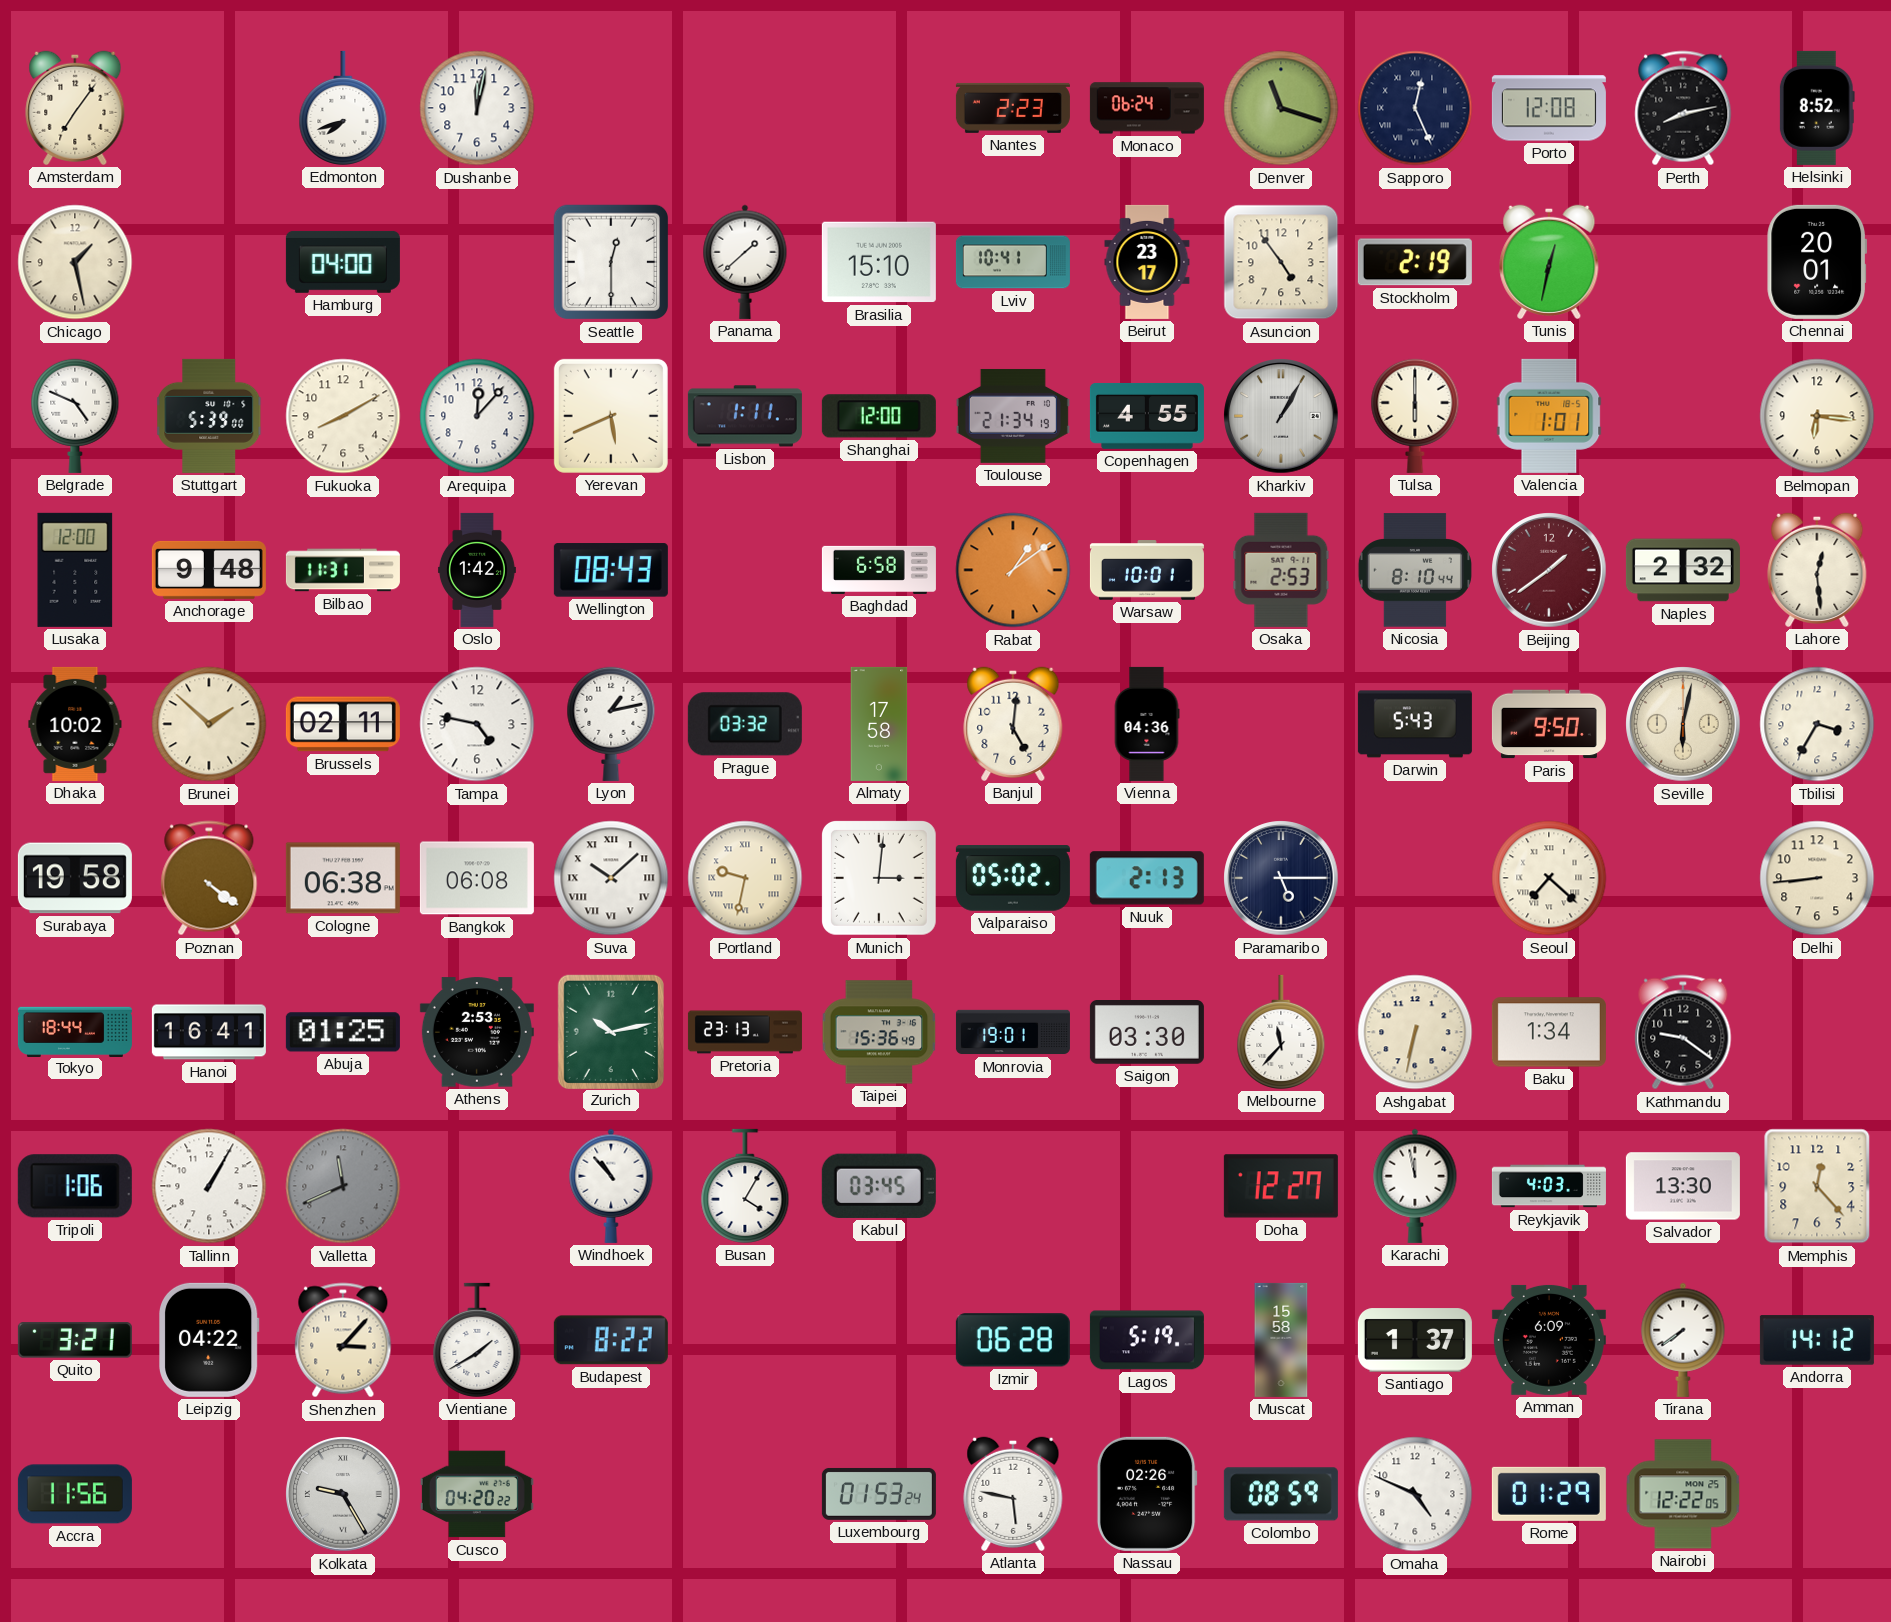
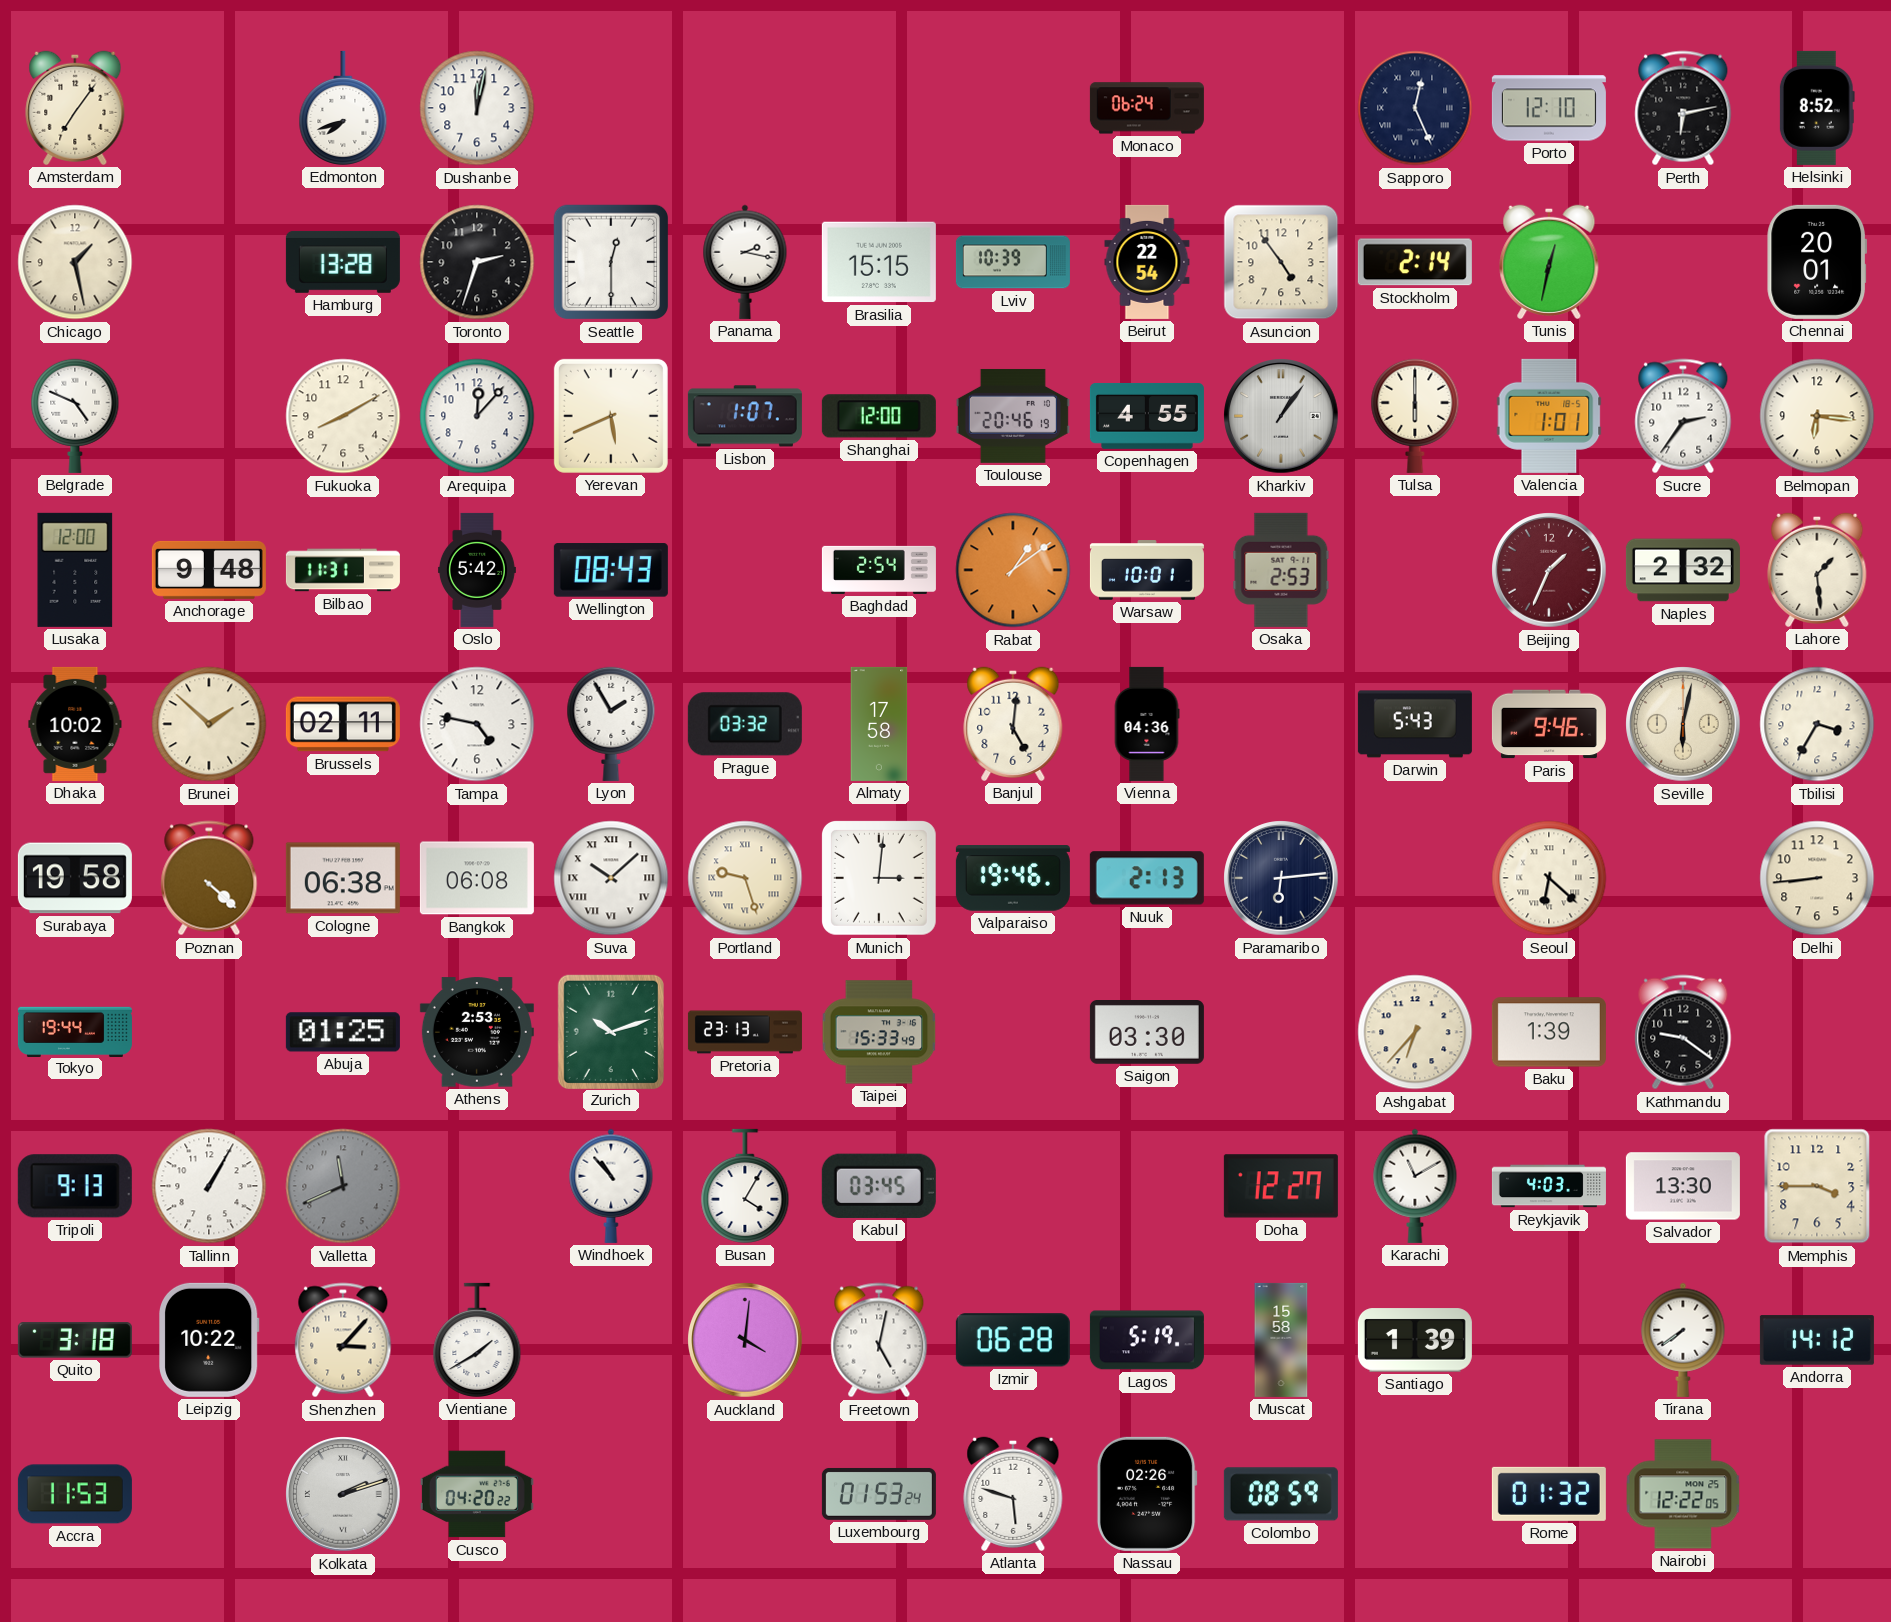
Nantes: 2:23 -> none
Denver: 11:18 -> none
Porto: 12:08 -> 12:10
Perth: 8:13 -> 6:13
Hamburg: 04:00 -> 13:28
Toronto: none -> 2:33
Panama: 1:38 -> 2:17
Brasilia: 15:10 -> 15:15
Lviv: 10:41 -> 10:39
Beirut: 23:17 -> 22:54
Stockholm: 2:19 -> 2:14
Stuttgart: 5:39 -> none
Lisbon: 1:11 -> 1:07
Toulouse: 21:34 -> 20:46
Kharkiv: 1:05 -> 1:06
Sucre: none -> 2:36
Oslo: 1:42 -> 5:42
Baghdad: 6:58 -> 2:54
Nicosia: 8:10 -> none
Beijing: 1:39 -> 1:34
Lahore: 12:29 -> 1:29
Lyon: 1:13 -> 1:55
Paris: 9:50 -> 9:46
Poznan: 4:21 -> 4:22
Portland: 9:32 -> 9:27
Valparaiso: 05:02 -> 19:46
Paramaribo: 5:15 -> 6:14
Seoul: 7:22 -> 6:22
Tokyo: 18:44 -> 19:44
Hanoi: 16:41 -> none
Zurich: 10:13 -> 10:12
Taipei: 15:36 -> 15:33
Monrovia: 19:01 -> none
Melbourne: 11:37 -> none
Ashgabat: 6:32 -> 6:37
Baku: 1:34 -> 1:39
Tripoli: 1:06 -> 9:13
Karachi: 11:58 -> 11:10
Memphis: 12:23 -> 3:45
Quito: 3:21 -> 3:18
Leipzig: 04:22 -> 10:22
Budapest: 8:22 -> none
Auckland: none -> 4:01
Freetown: none -> 5:02
Santiago: 1:37 -> 1:39
Amman: 6:09 -> none
Accra: 11:56 -> 11:53
Kolkata: 9:25 -> 2:12
Atlanta: 5:47 -> 5:48
Omaha: 4:49 -> none
Rome: 01:29 -> 01:32
